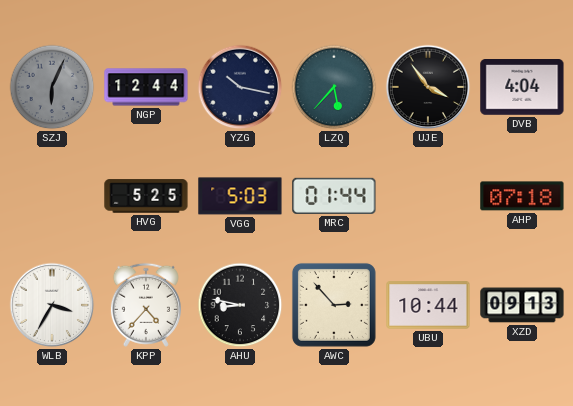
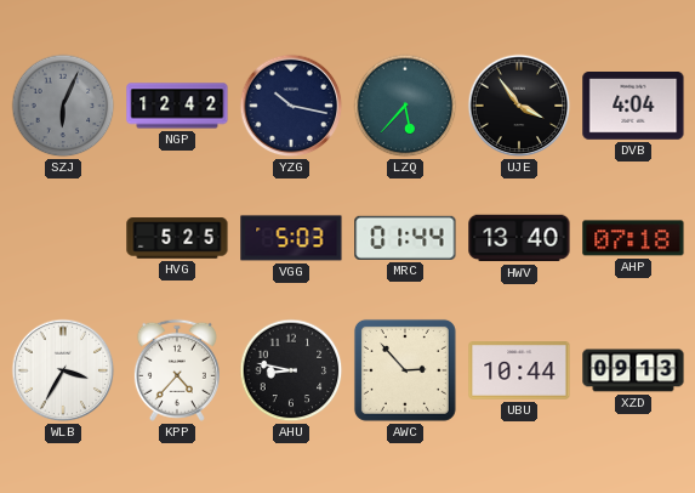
NGP: 12:44 -> 12:42
HWV: none -> 13:40
